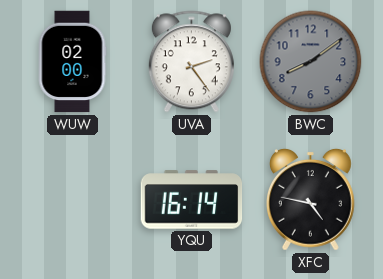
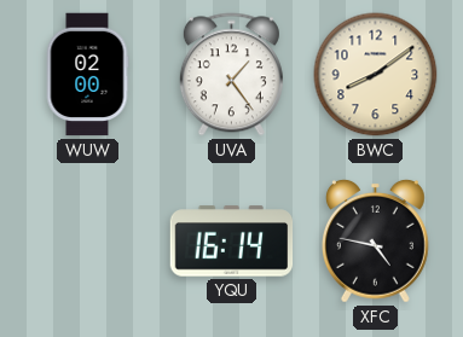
UVA: 2:24 -> 1:24
BWC dial: grey -> cream
